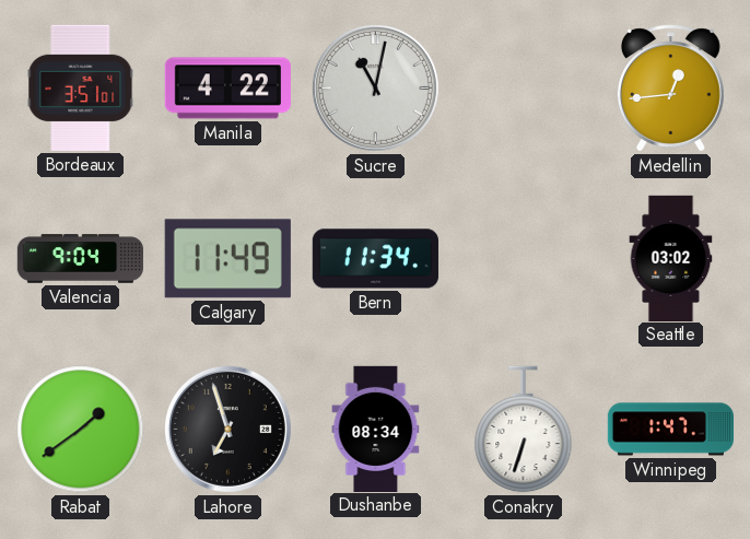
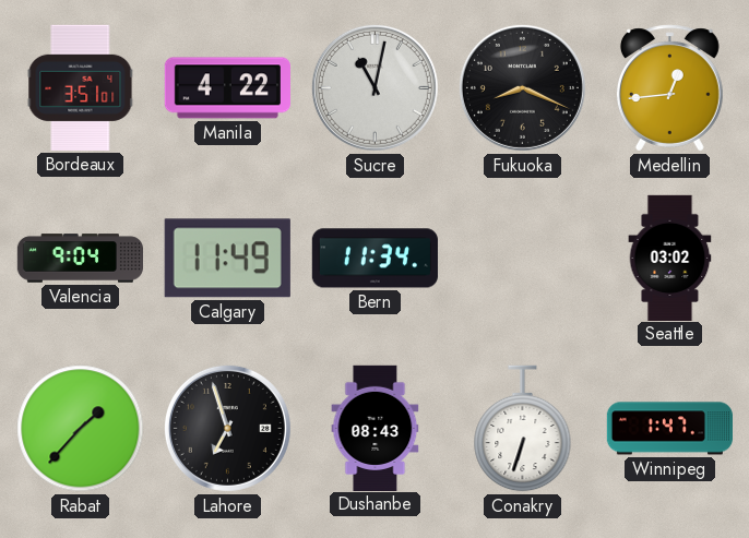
Fukuoka: none -> 8:19
Rabat: 1:39 -> 1:37
Dushanbe: 08:34 -> 08:43
